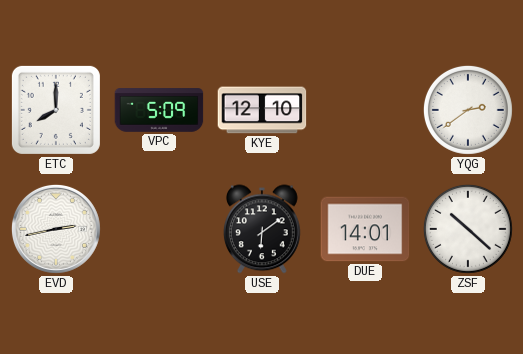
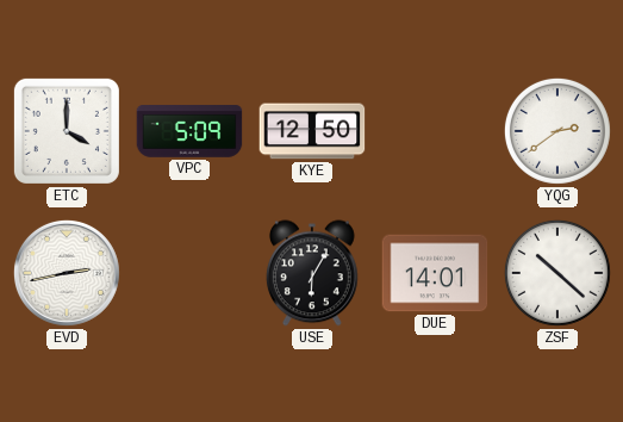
ETC: 8:00 -> 4:00
KYE: 12:10 -> 12:50
USE: 6:09 -> 6:05
